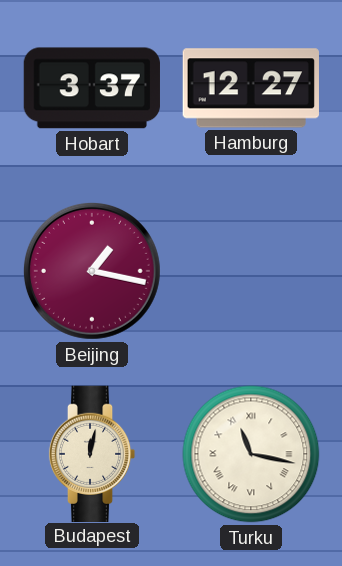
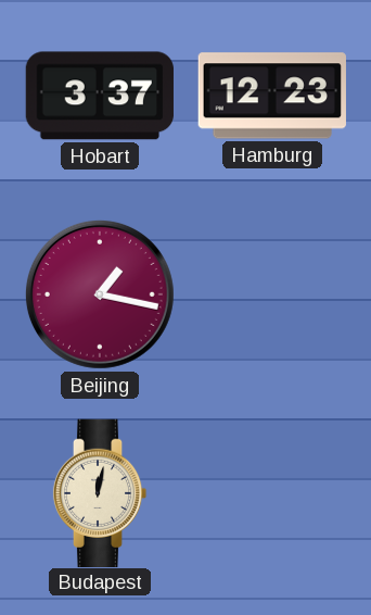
Hamburg: 12:27 -> 12:23
Turku: 11:17 -> none
